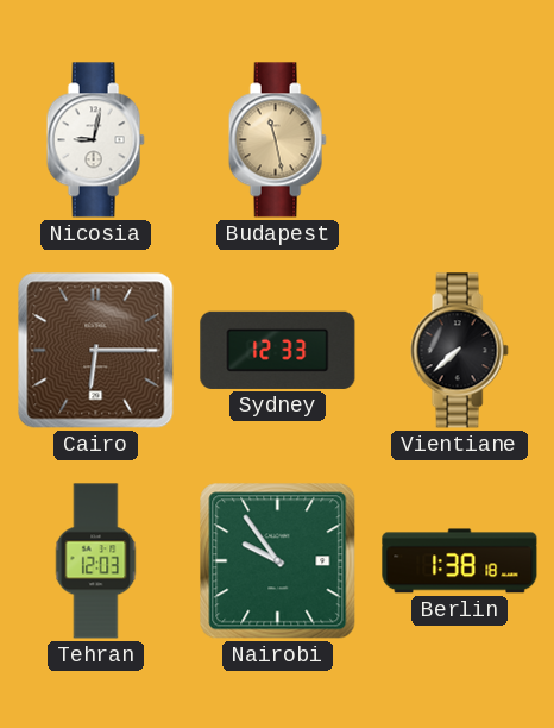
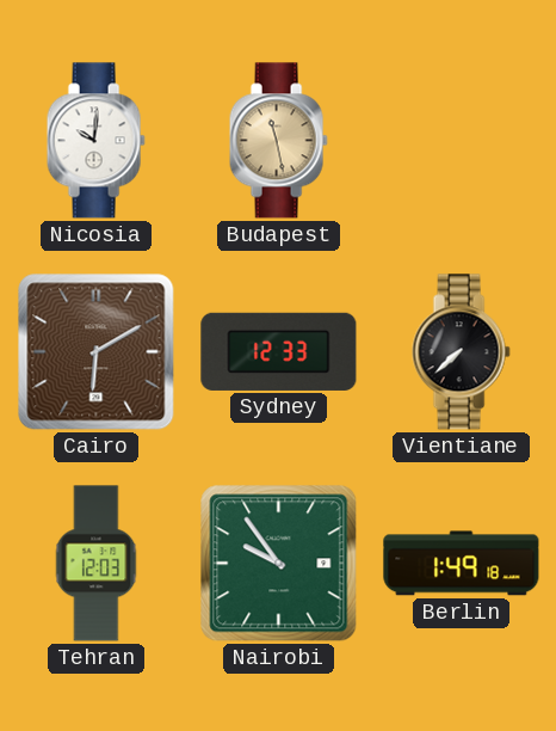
Nicosia: 9:02 -> 10:01
Cairo: 6:15 -> 6:10
Berlin: 1:38 -> 1:49
